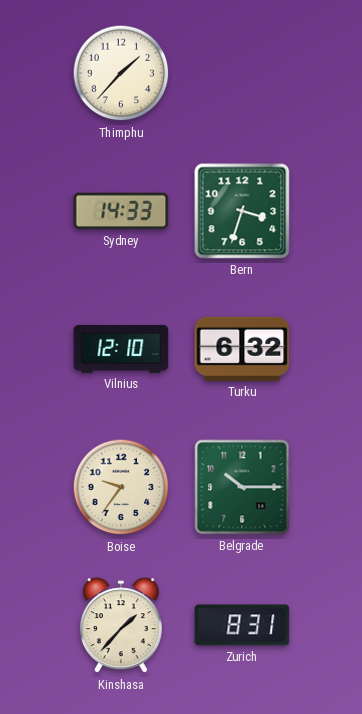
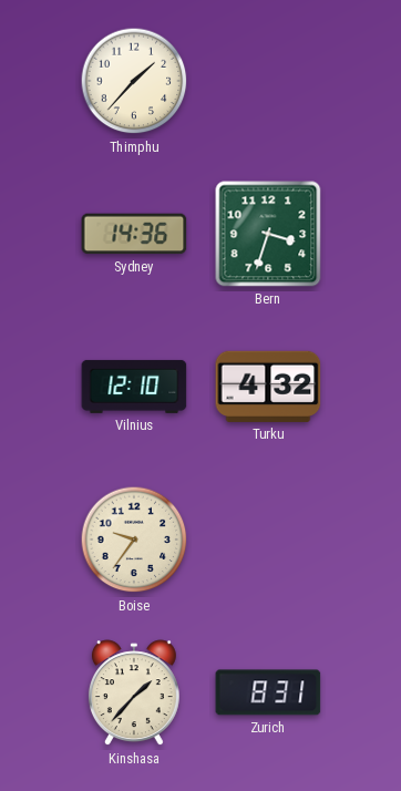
Sydney: 14:33 -> 14:36
Turku: 6:32 -> 4:32
Belgrade: 10:15 -> none
